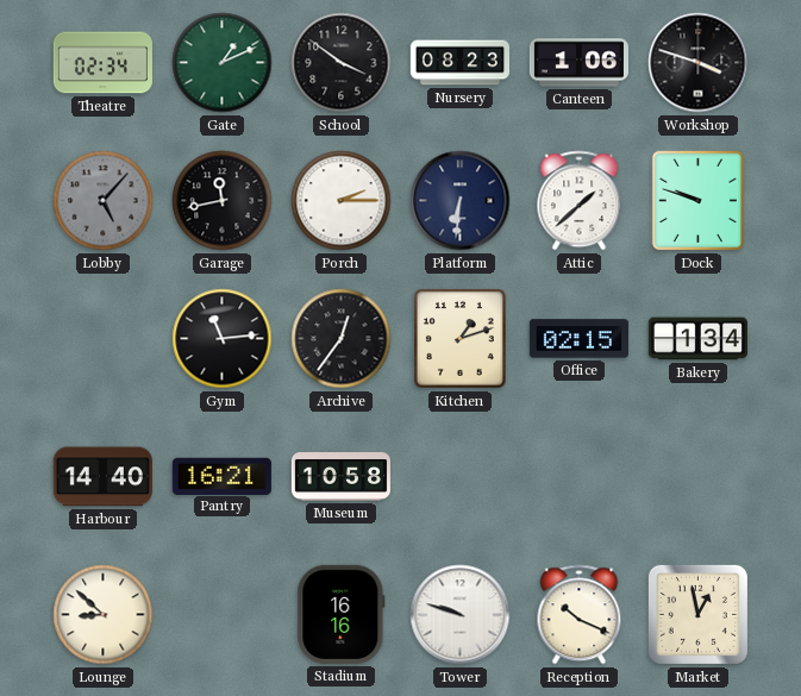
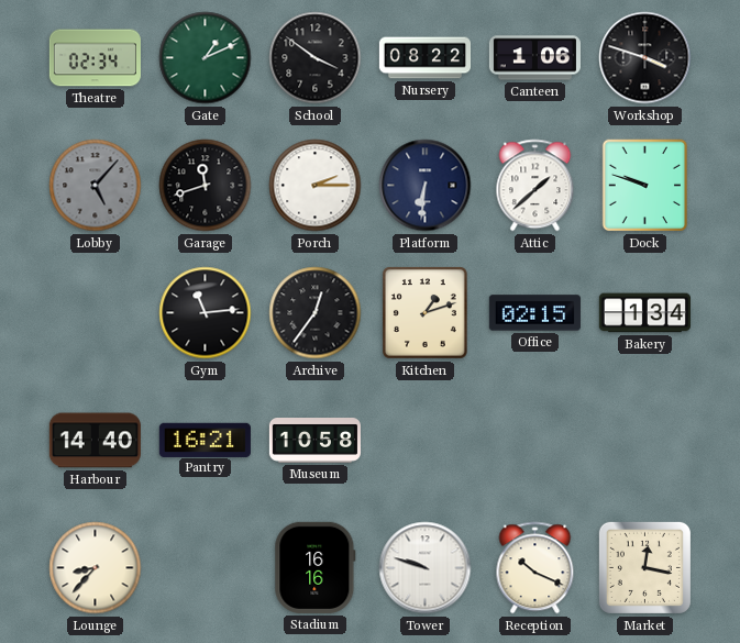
Nursery: 08:23 -> 08:22
Garage: 11:43 -> 11:42
Lounge: 8:52 -> 8:37
Market: 12:58 -> 12:17
